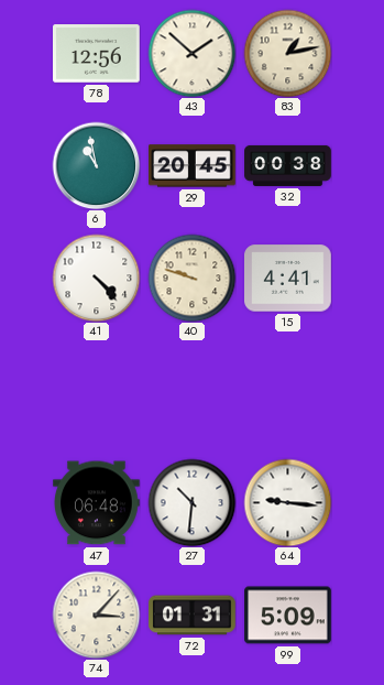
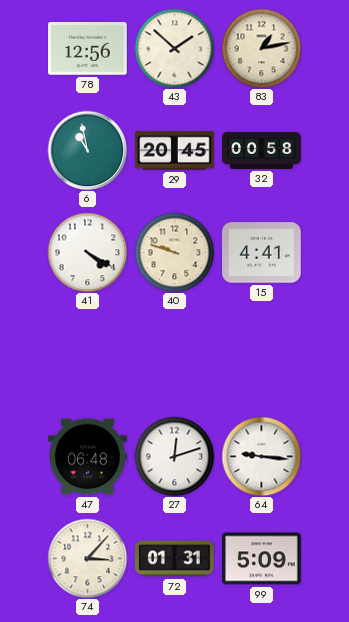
32: 00:38 -> 00:58
41: 4:23 -> 4:20
27: 10:31 -> 12:12
